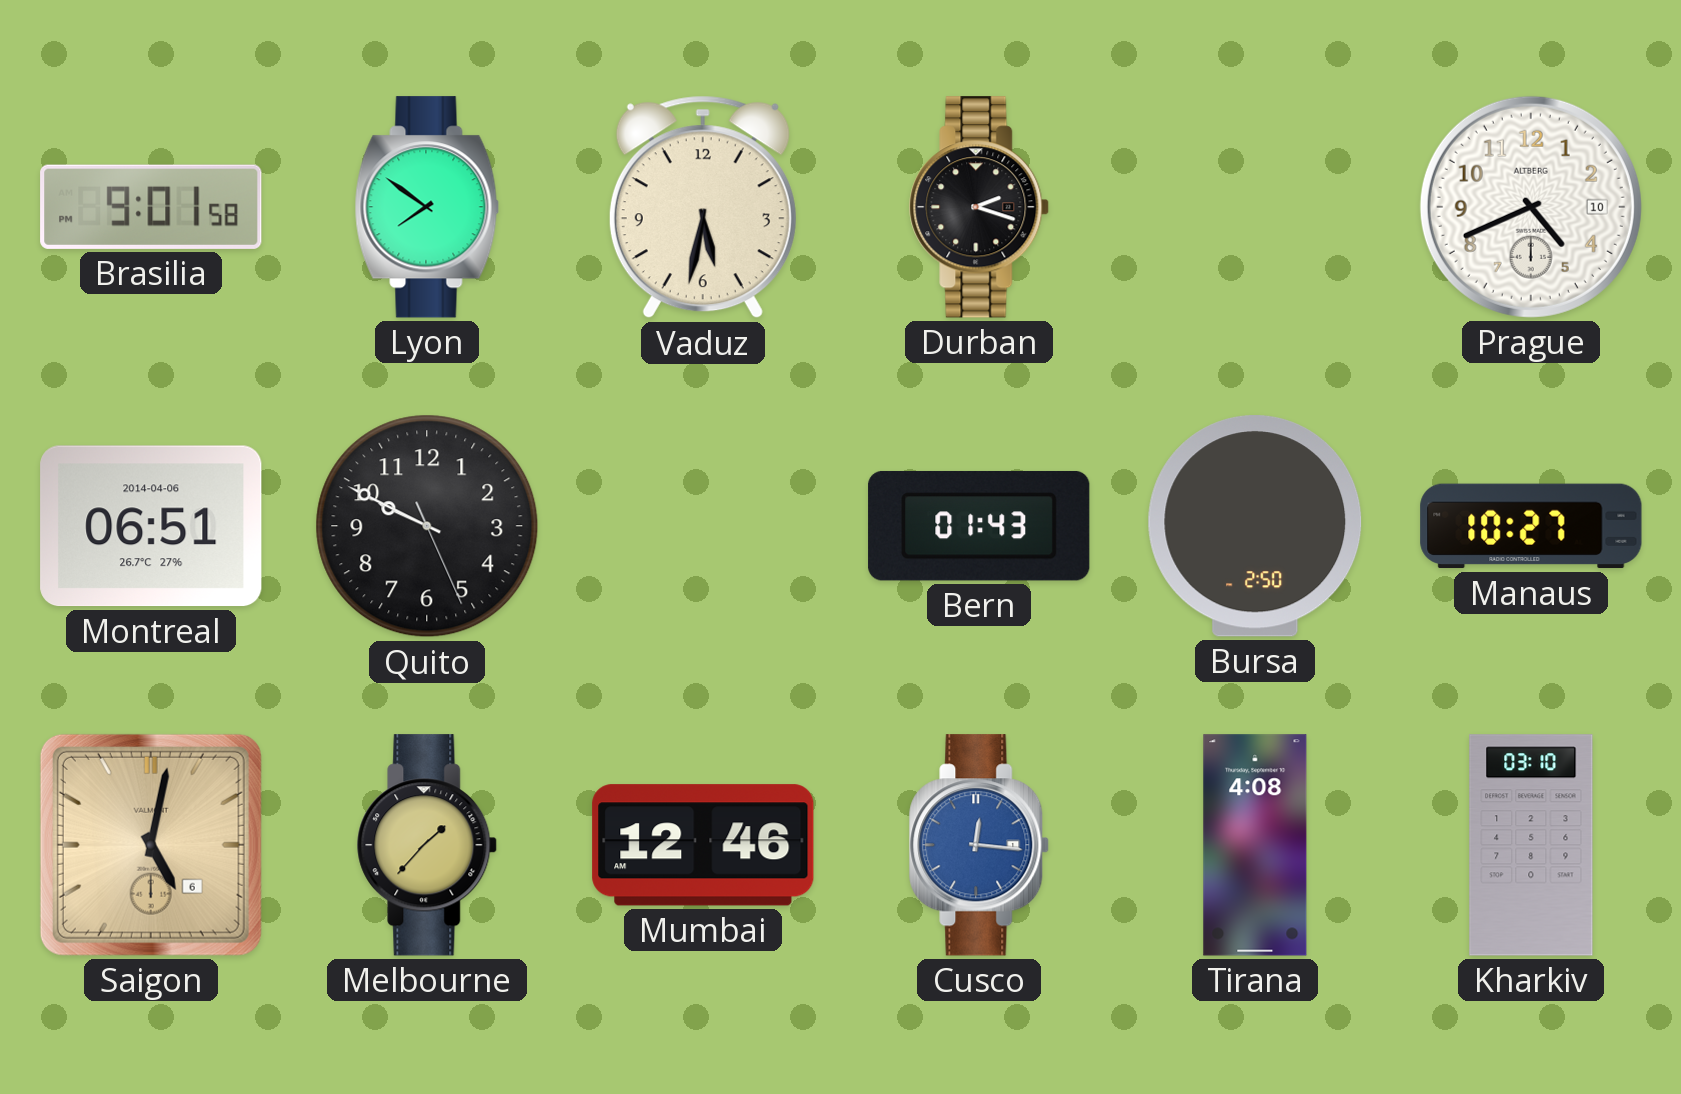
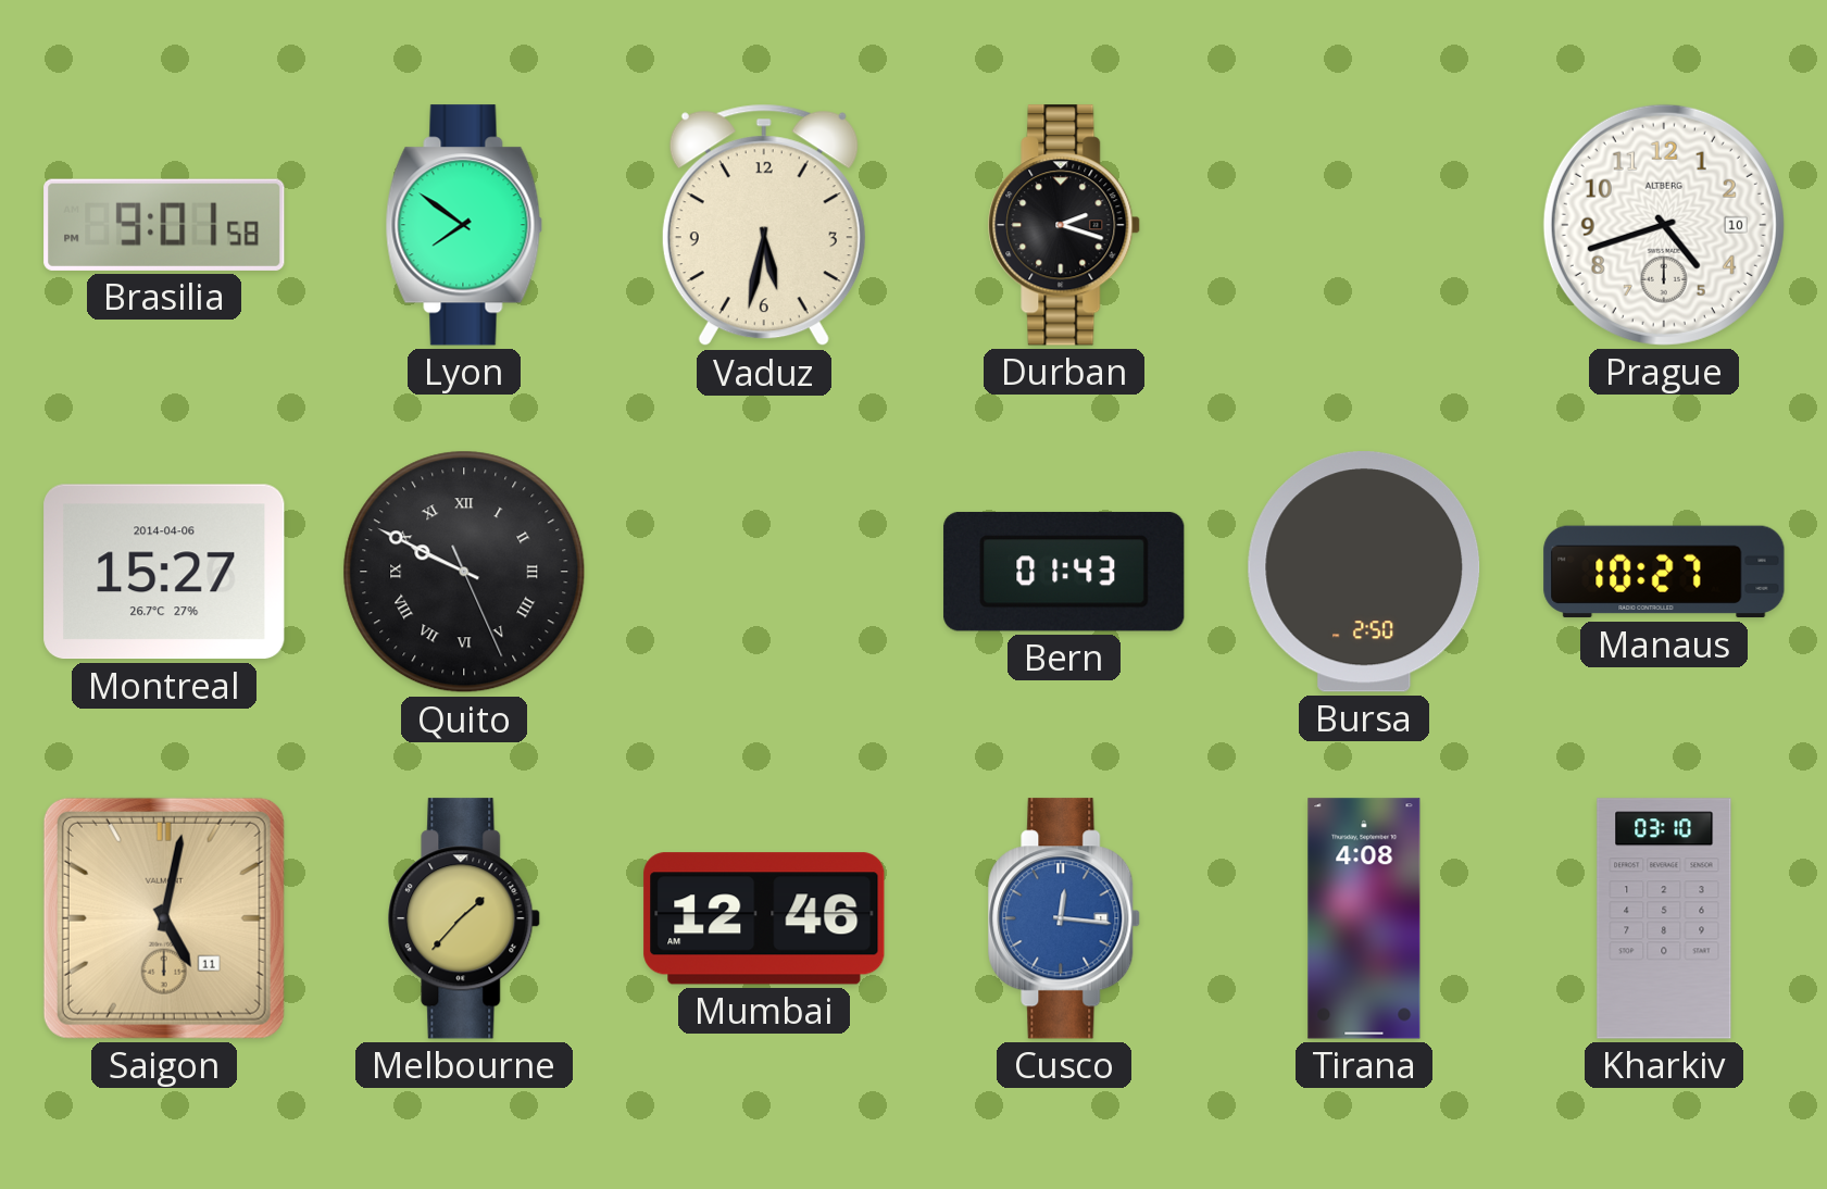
Prague: 4:41 -> 4:42
Montreal: 06:51 -> 15:27
Quito numerals: Arabic -> Roman
Saigon date: 6 -> 11
